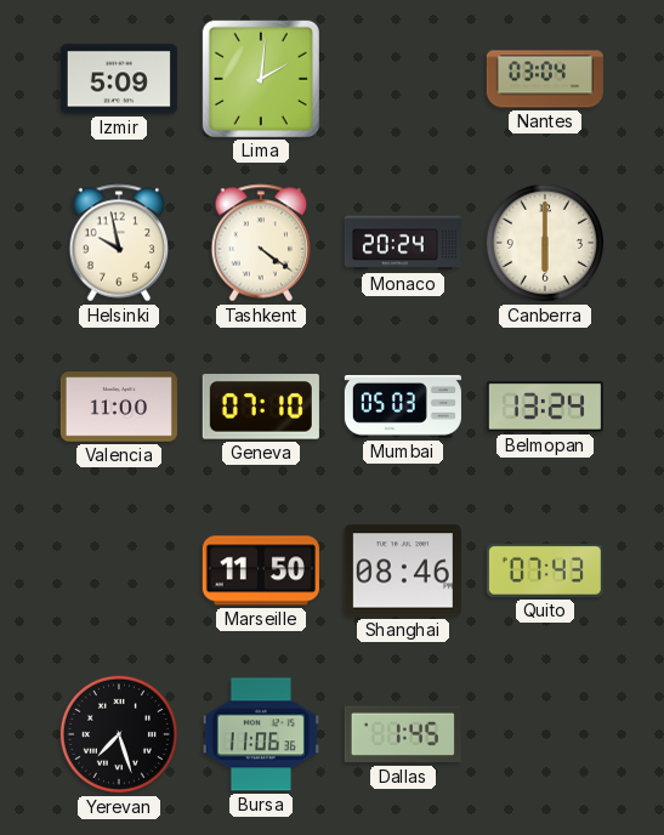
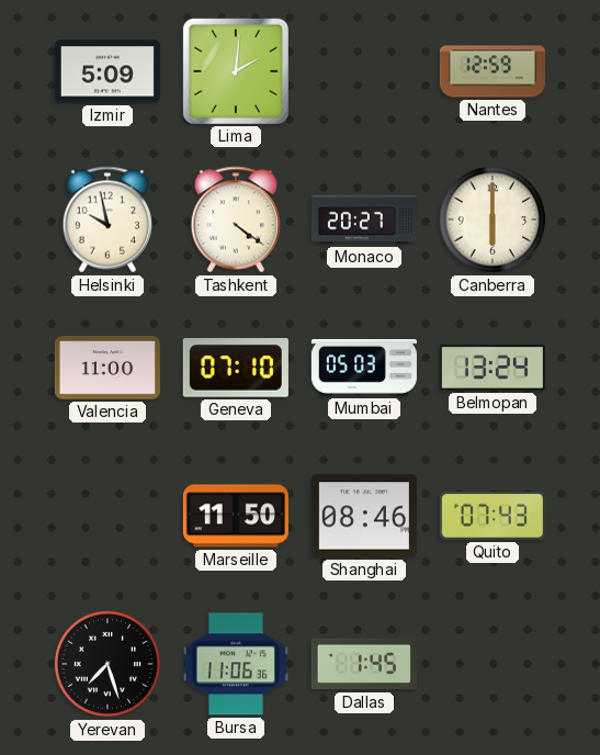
Nantes: 03:04 -> 12:59
Monaco: 20:24 -> 20:27
